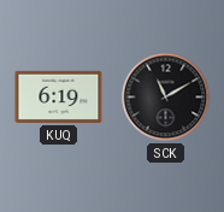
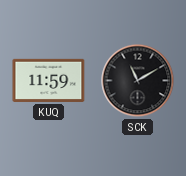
KUQ: 6:19 -> 11:59
